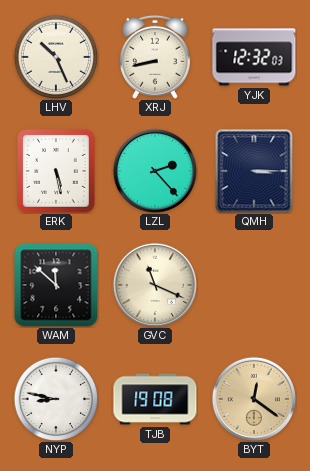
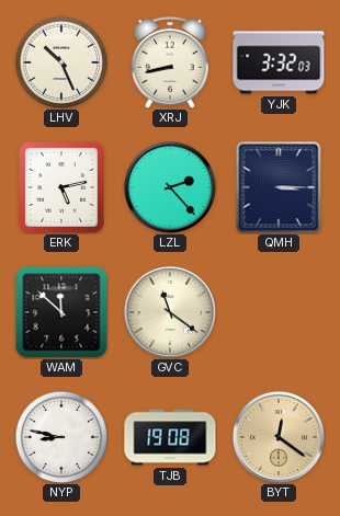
YJK: 12:32 -> 3:32
ERK: 5:28 -> 5:13
GVC: 11:19 -> 11:21
